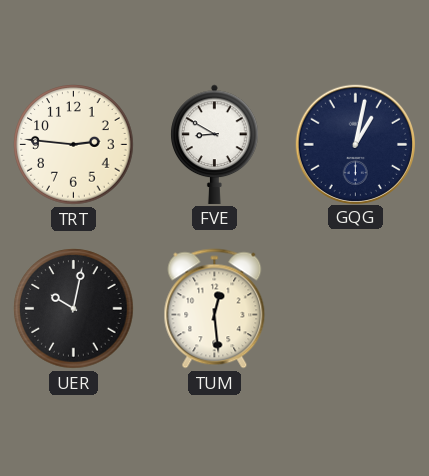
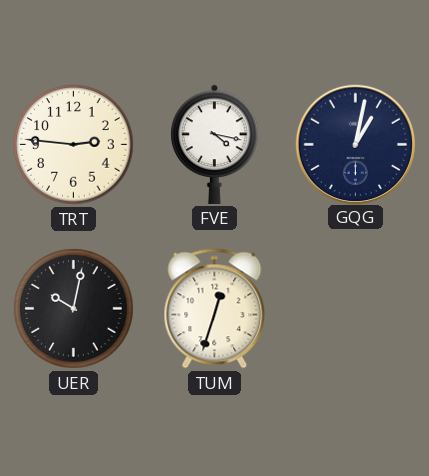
FVE: 8:50 -> 4:17
TUM: 12:29 -> 12:33
